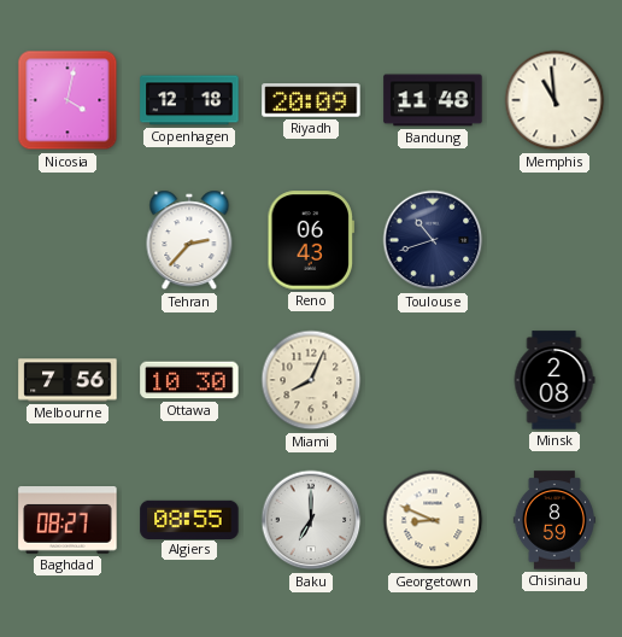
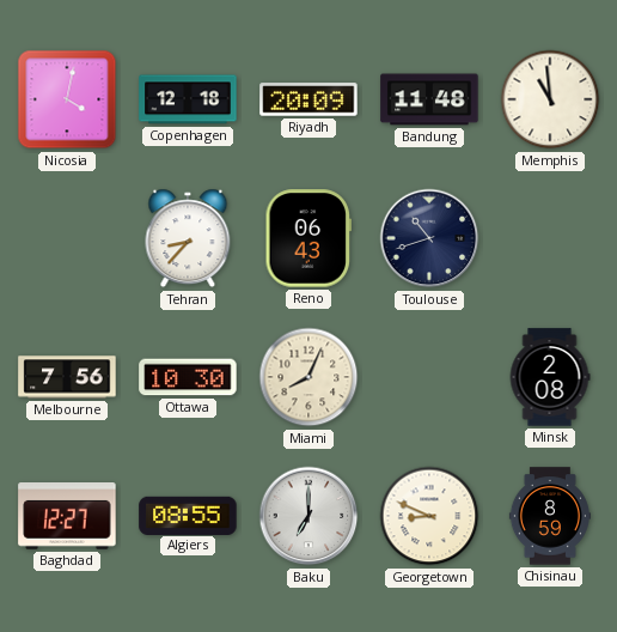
Tehran: 2:37 -> 8:37
Baghdad: 08:27 -> 12:27
